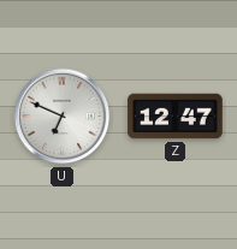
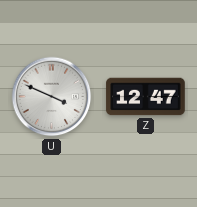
U: 6:49 -> 3:49
